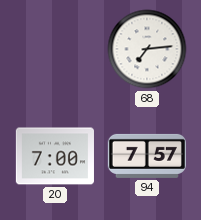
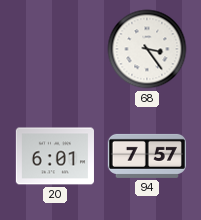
68: 7:14 -> 3:24
20: 7:00 -> 6:01
